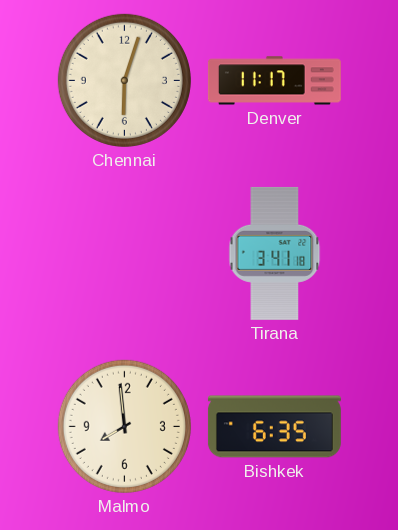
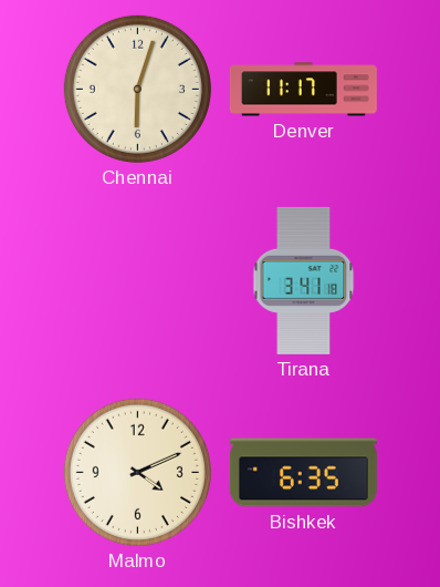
Malmo: 7:59 -> 4:11
